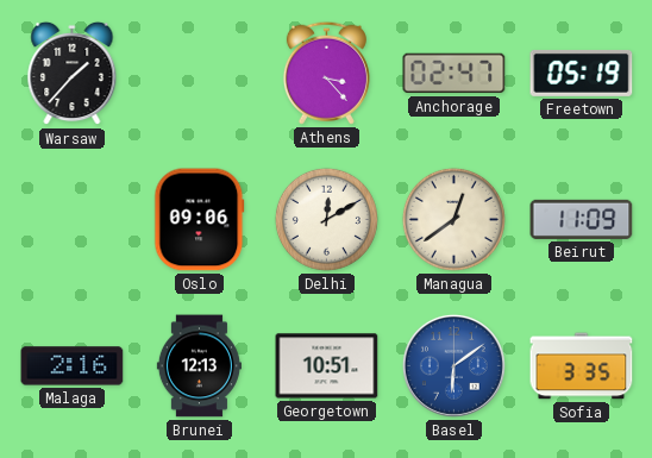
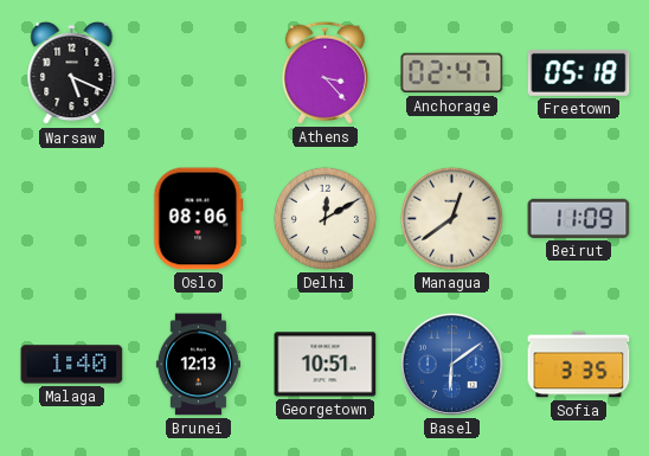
Warsaw: 1:37 -> 5:19
Freetown: 05:19 -> 05:18
Oslo: 09:06 -> 08:06
Malaga: 2:16 -> 1:40
